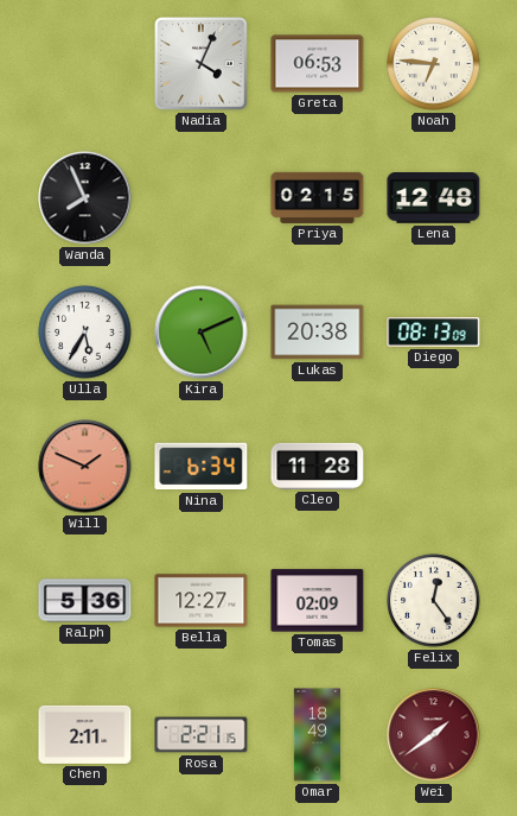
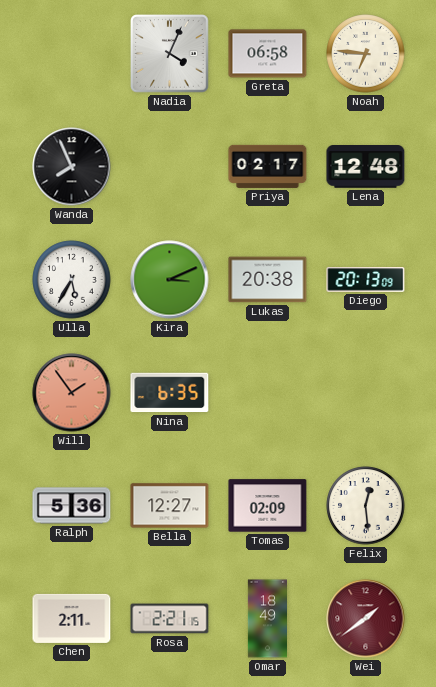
Greta: 06:53 -> 06:58
Priya: 02:15 -> 02:17
Kira: 5:11 -> 3:11
Diego: 08:13 -> 20:13
Will: 1:49 -> 1:54
Nina: 6:34 -> 6:35
Cleo: 11:28 -> none
Felix: 12:24 -> 12:29
